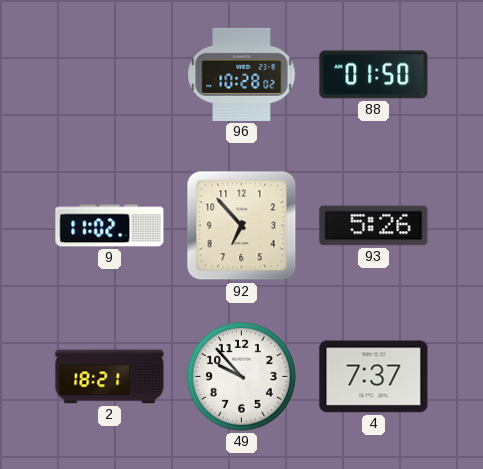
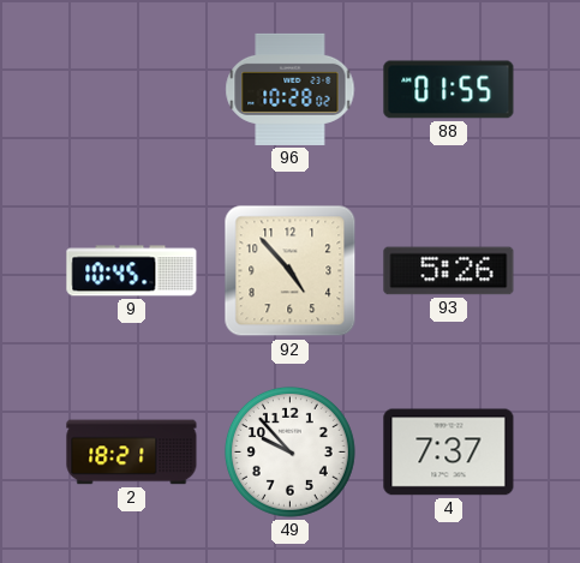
88: 01:50 -> 01:55
9: 11:02 -> 10:45
92: 6:53 -> 4:53
